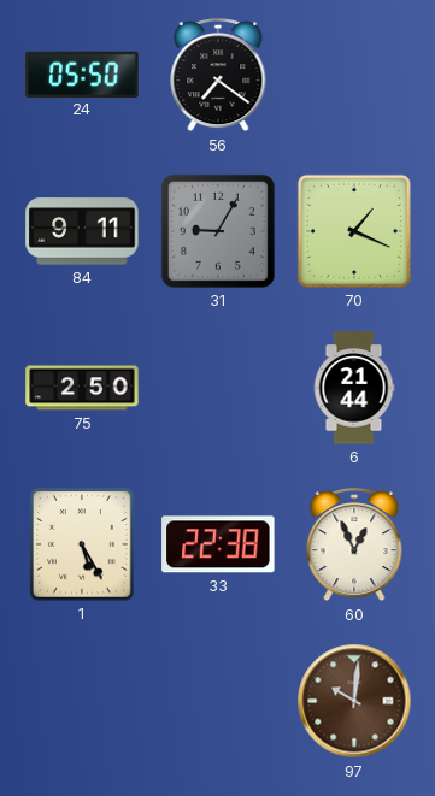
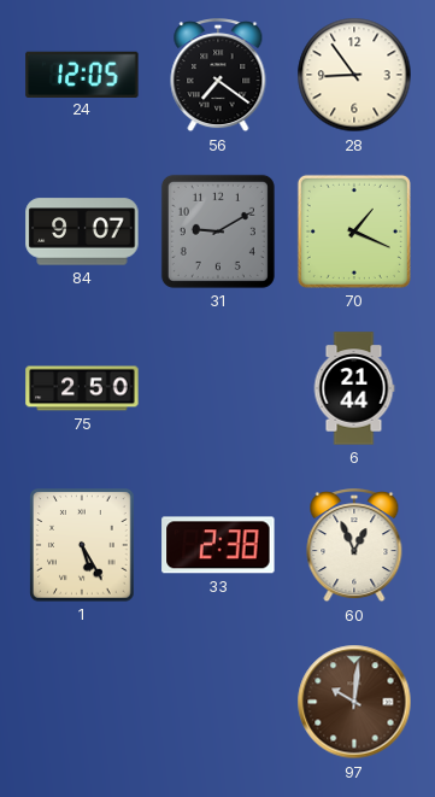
24: 05:50 -> 12:05
28: none -> 8:54
84: 9:11 -> 9:07
31: 9:05 -> 9:10
33: 22:38 -> 2:38
